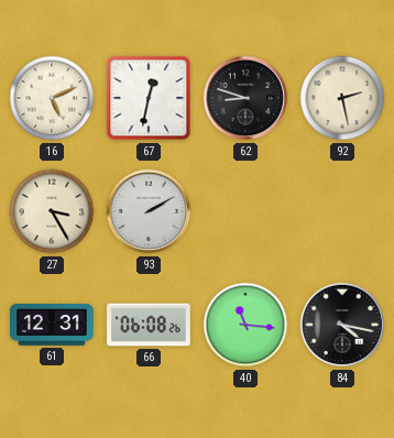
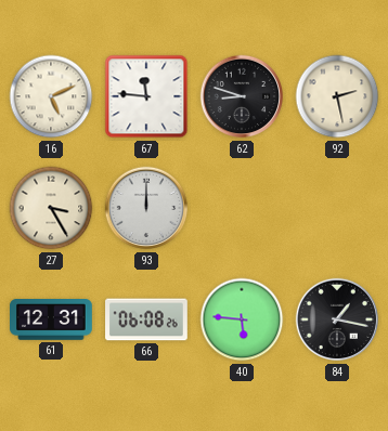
67: 12:32 -> 11:46
93: 2:10 -> 12:00
40: 11:16 -> 5:46
84: 4:17 -> 1:17
